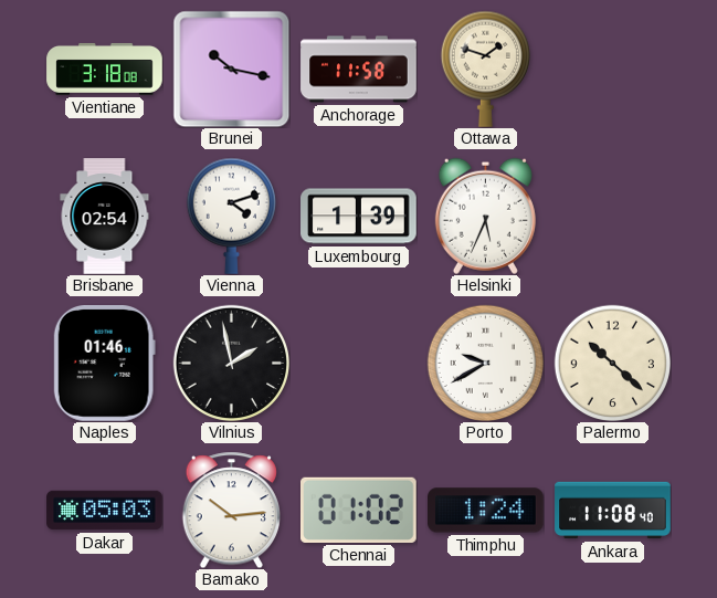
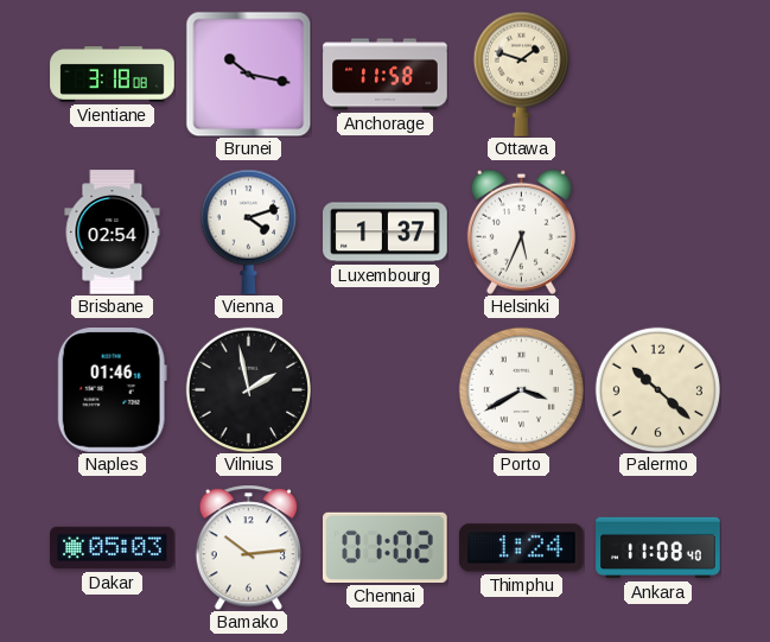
Luxembourg: 1:39 -> 1:37
Porto: 9:40 -> 3:40
